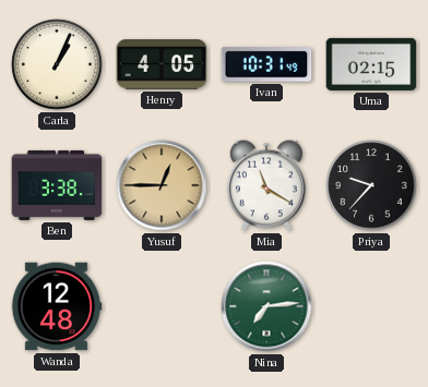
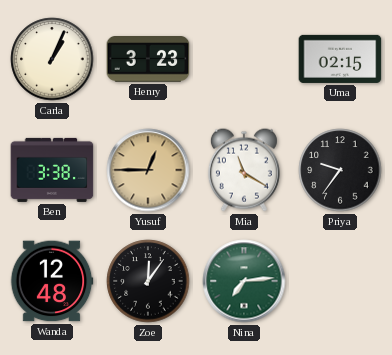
Henry: 4:05 -> 3:23
Ivan: 10:31 -> none
Priya: 9:37 -> 9:36
Zoe: none -> 12:06
